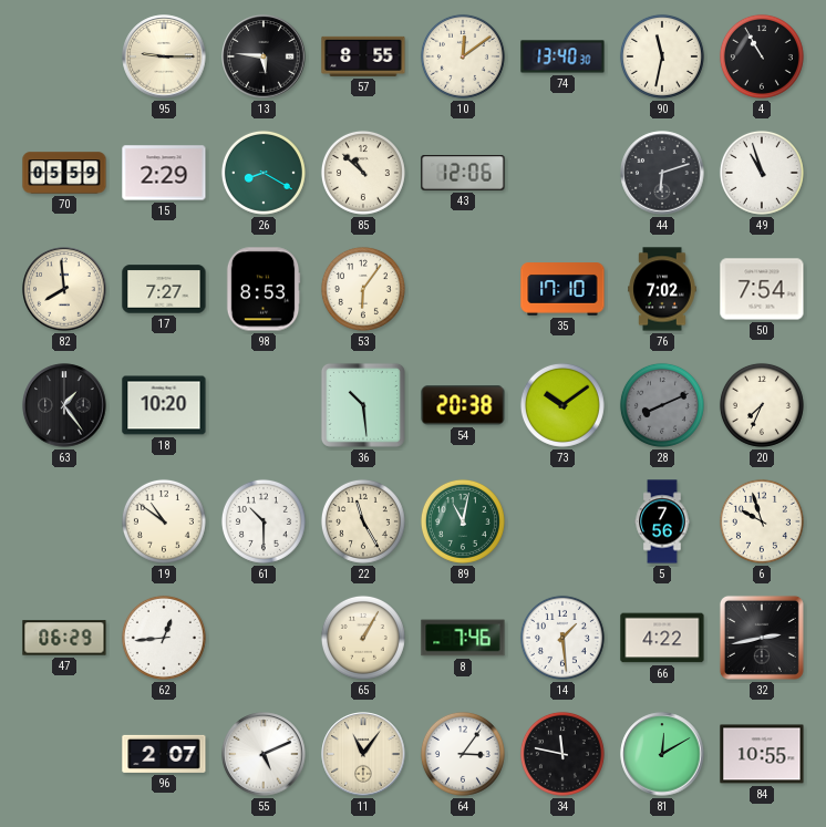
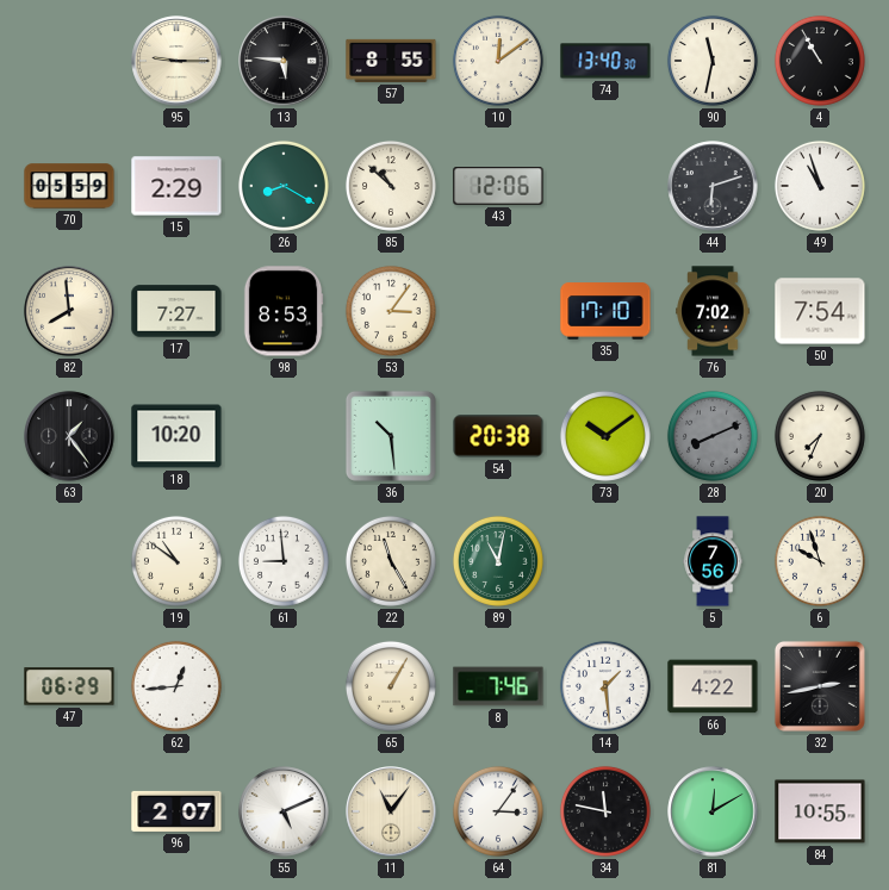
53: 6:06 -> 3:06
61: 10:30 -> 8:59
